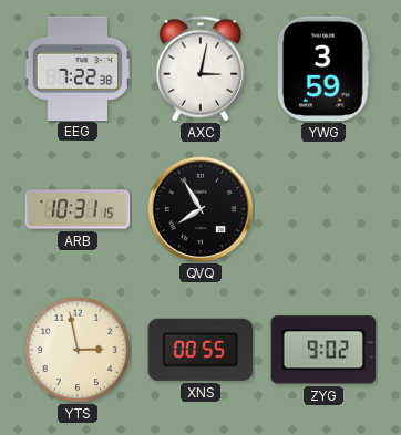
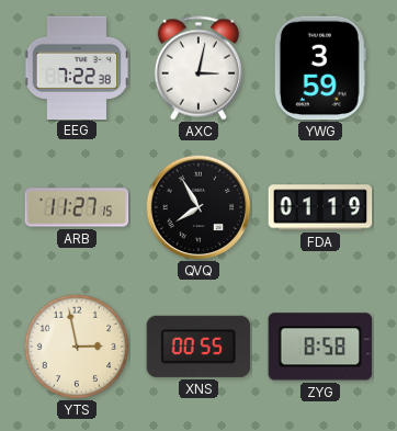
ARB: 10:31 -> 11:27
FDA: none -> 01:19
ZYG: 9:02 -> 8:58
